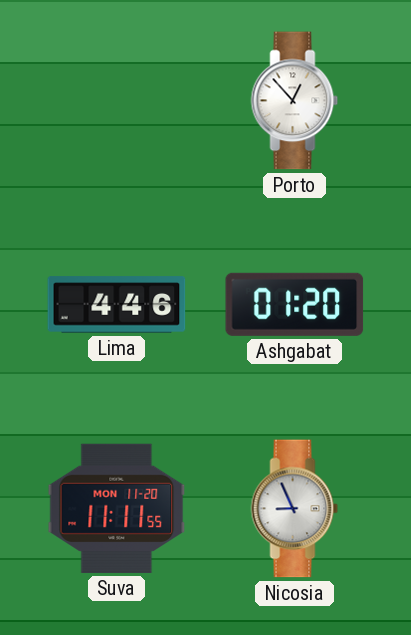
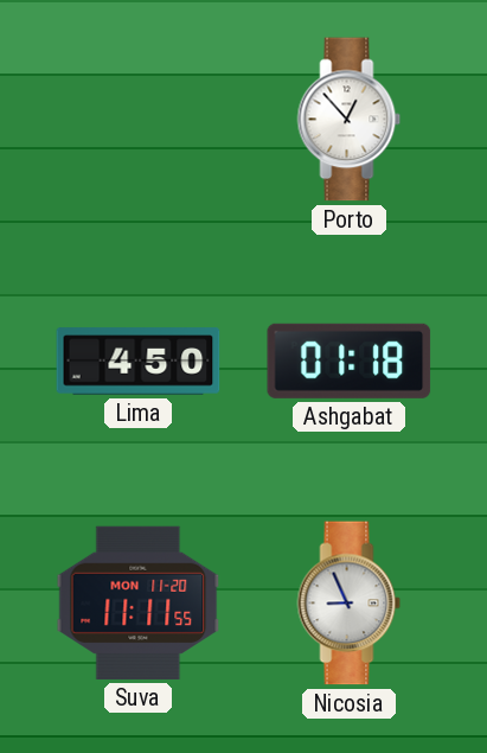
Lima: 4:46 -> 4:50
Ashgabat: 01:20 -> 01:18
